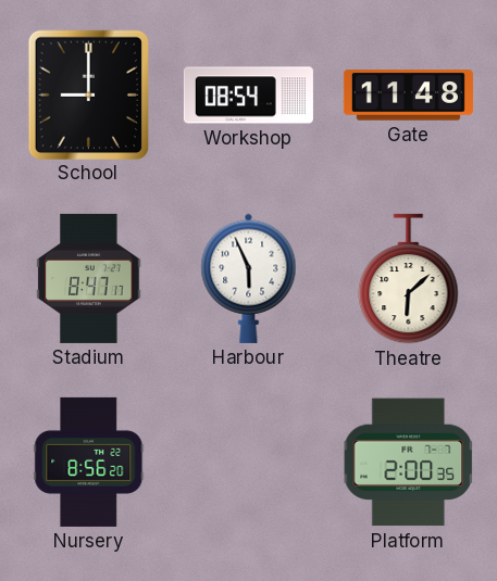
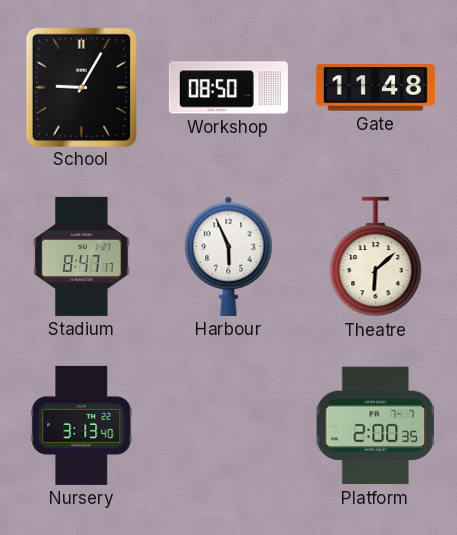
School: 9:00 -> 9:05
Workshop: 08:54 -> 08:50
Nursery: 8:56 -> 3:13
